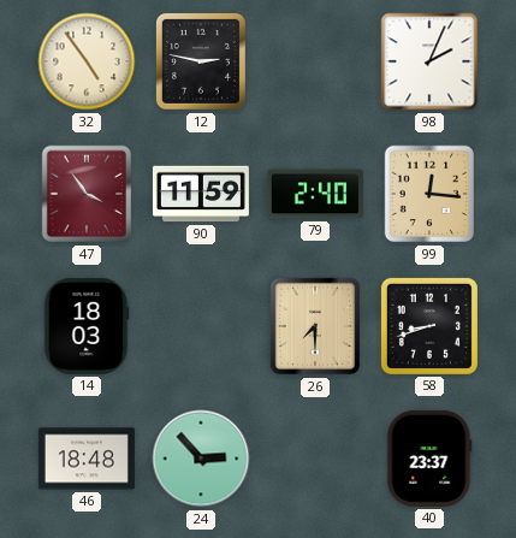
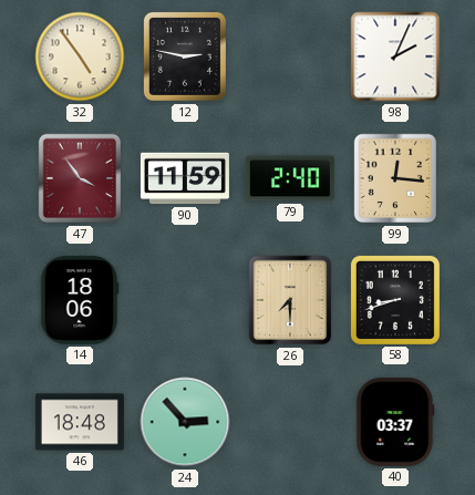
14: 18:03 -> 18:06
40: 23:37 -> 03:37
